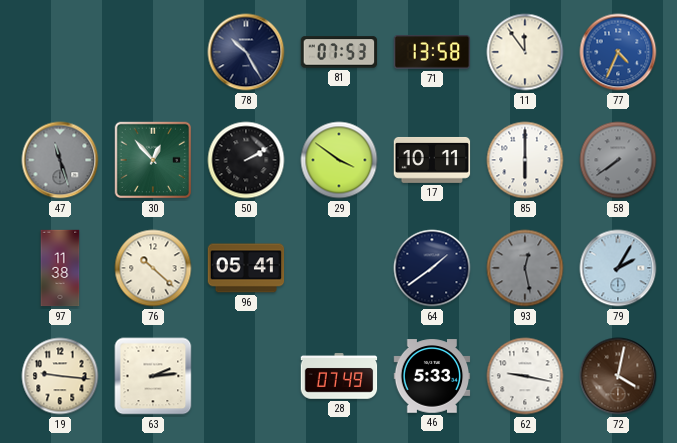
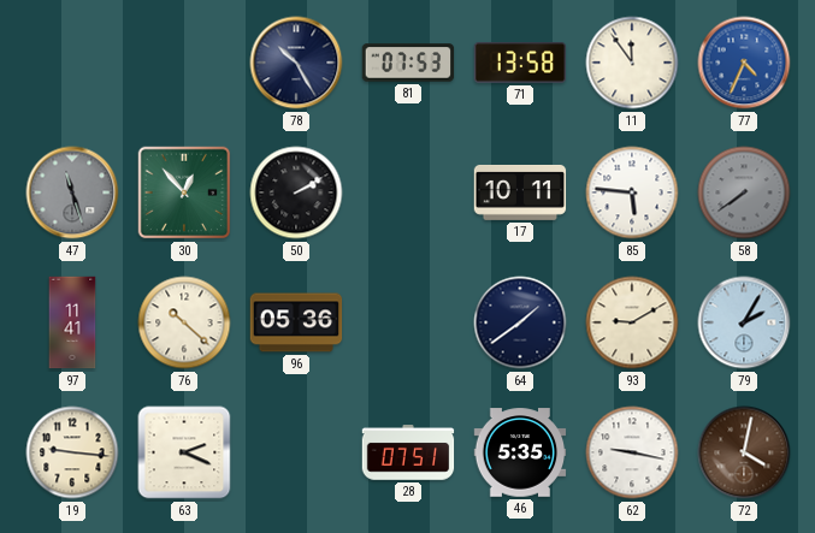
29: 3:51 -> none
85: 6:00 -> 5:46
97: 11:38 -> 11:41
96: 05:41 -> 05:36
93: 12:28 -> 9:10
93 dial: grey -> cream
63: 2:14 -> 2:19
28: 07:49 -> 07:51
46: 5:33 -> 5:35
